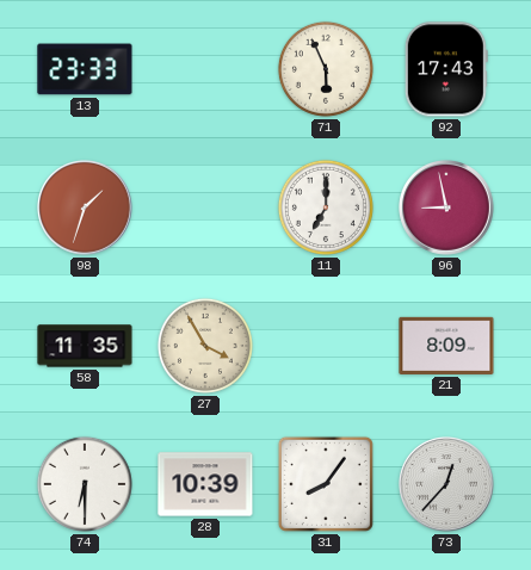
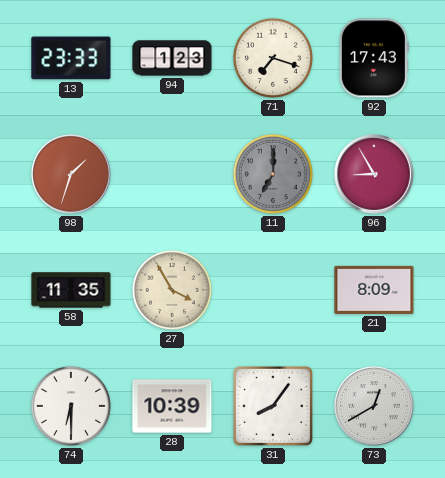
94: none -> 1:23
71: 5:56 -> 7:18
11 dial: white -> grey
96: 8:58 -> 8:55
73: 12:37 -> 12:40
